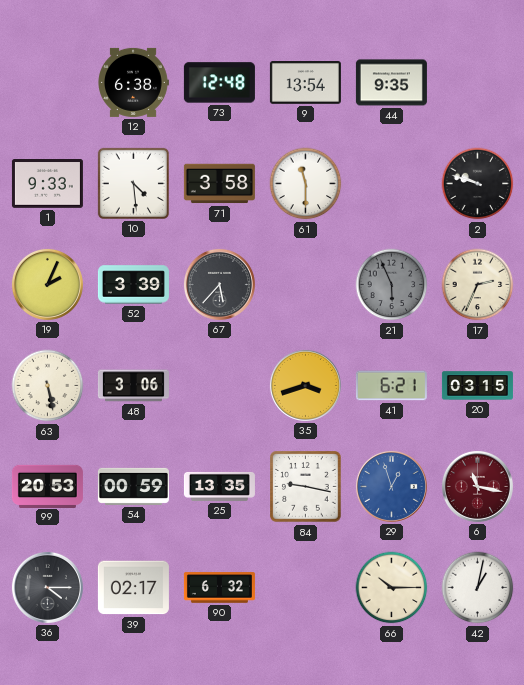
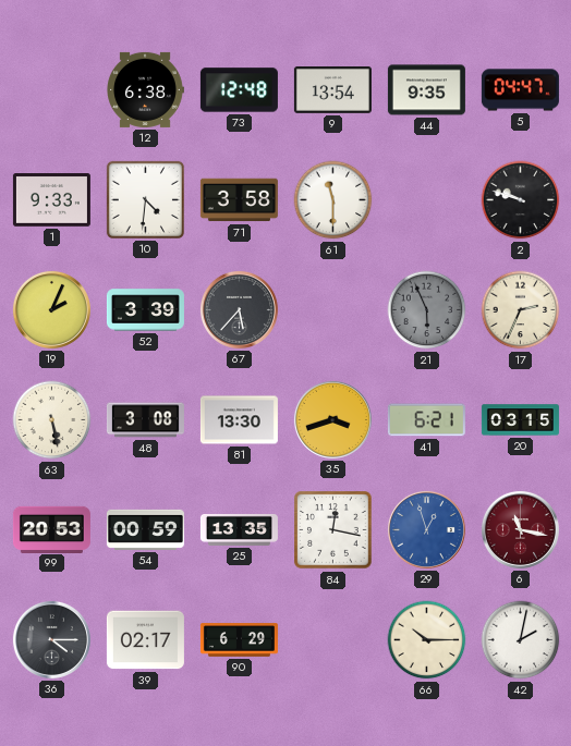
5: none -> 04:47
10: 4:29 -> 4:31
48: 3:06 -> 3:08
81: none -> 13:30
84: 9:17 -> 12:17
90: 6:32 -> 6:29
42: 1:02 -> 2:02
